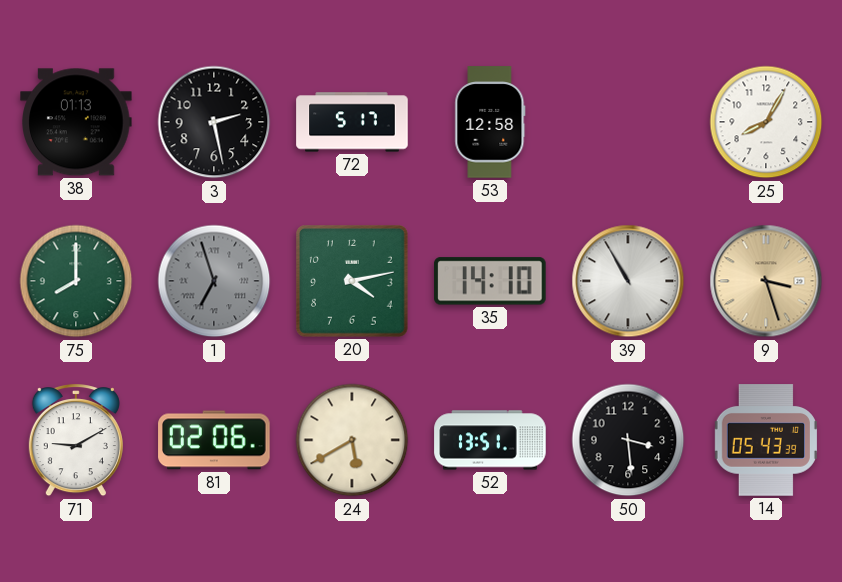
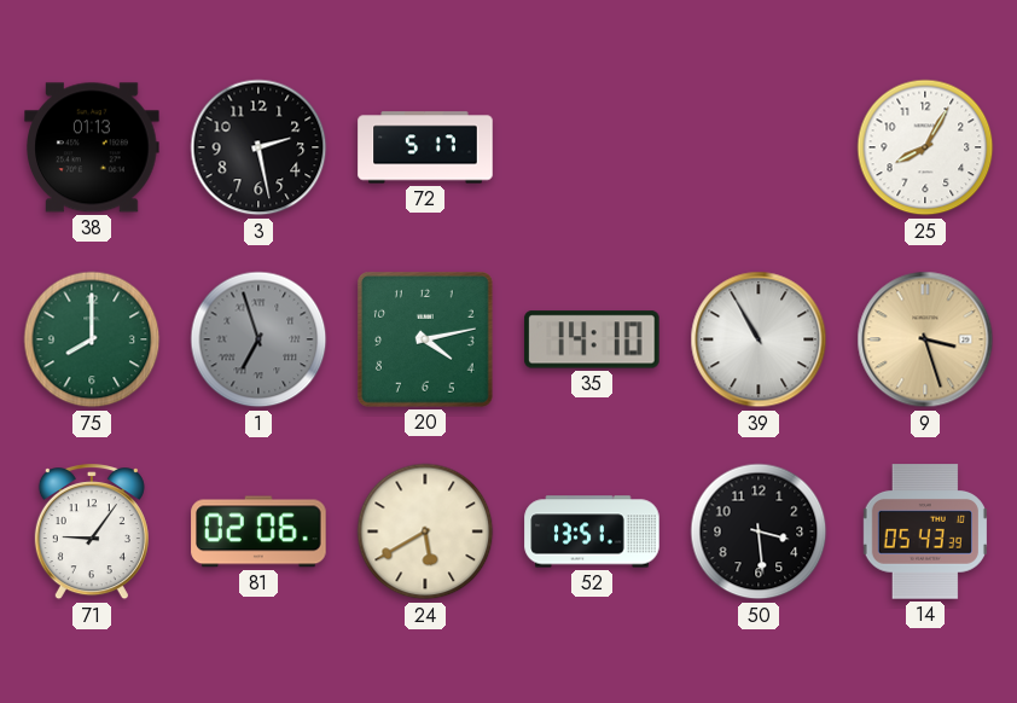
53: 12:58 -> none
71: 9:10 -> 9:06
